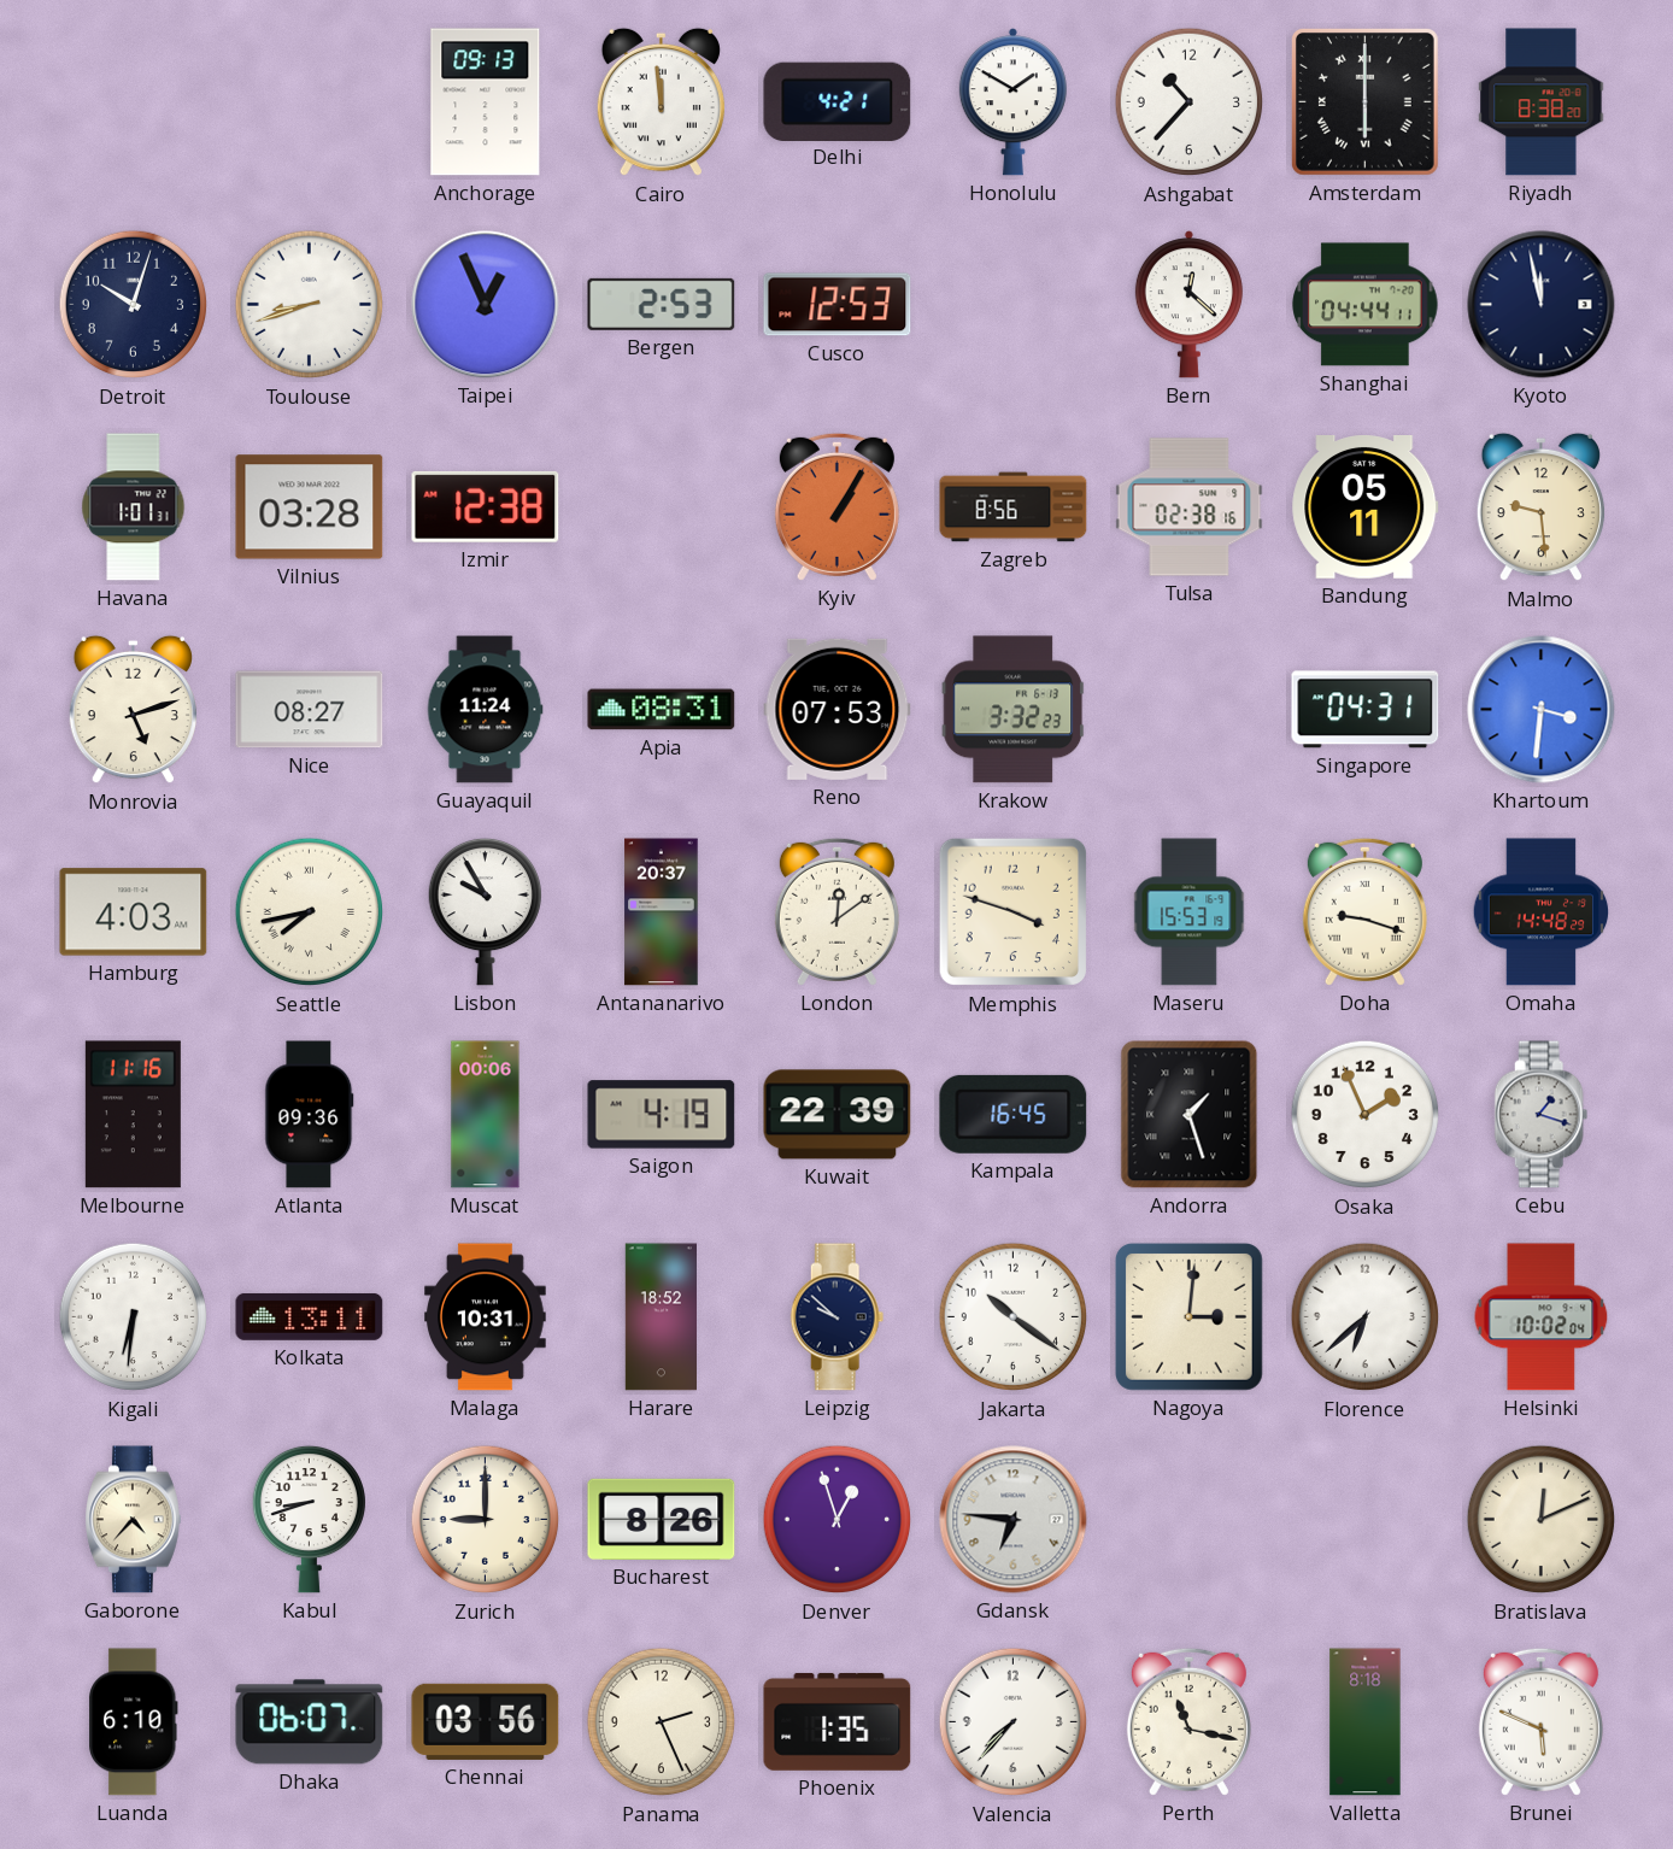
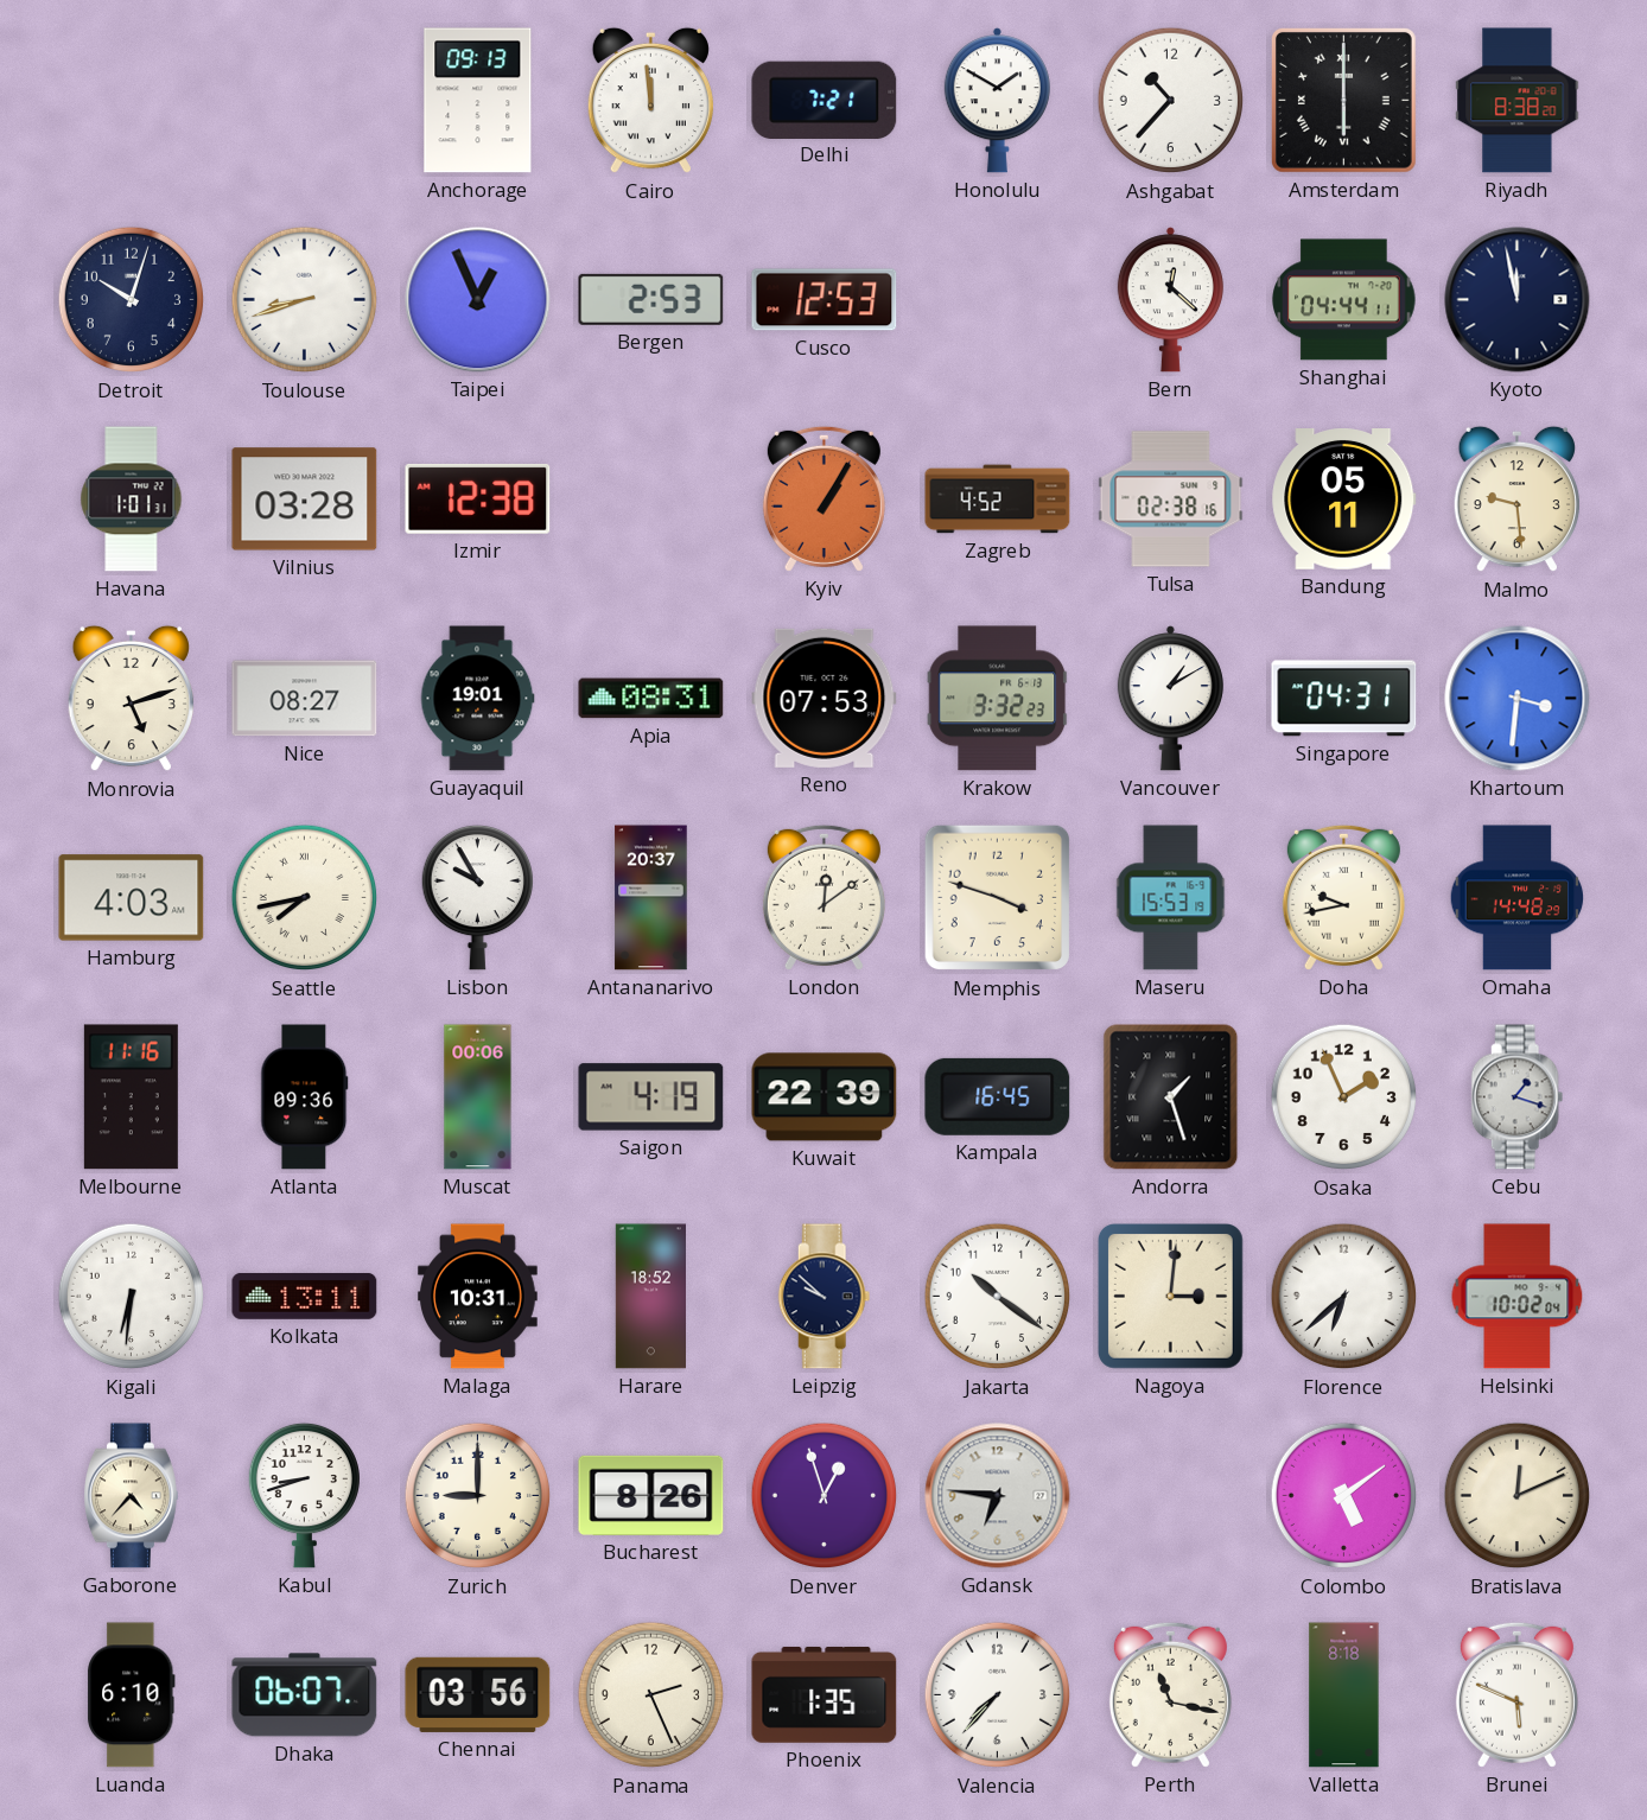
Delhi: 4:21 -> 7:21
Zagreb: 8:56 -> 4:52
Guayaquil: 11:24 -> 19:01
Vancouver: none -> 1:10
Doha: 9:18 -> 9:43
Colombo: none -> 5:09
